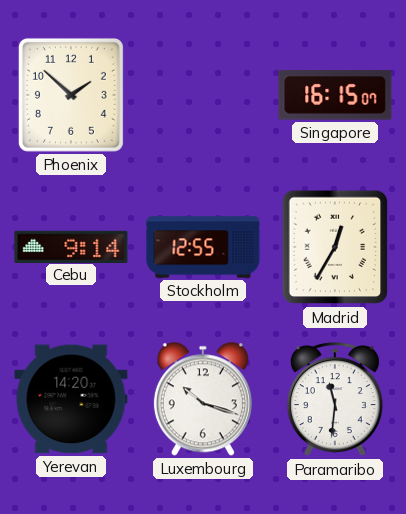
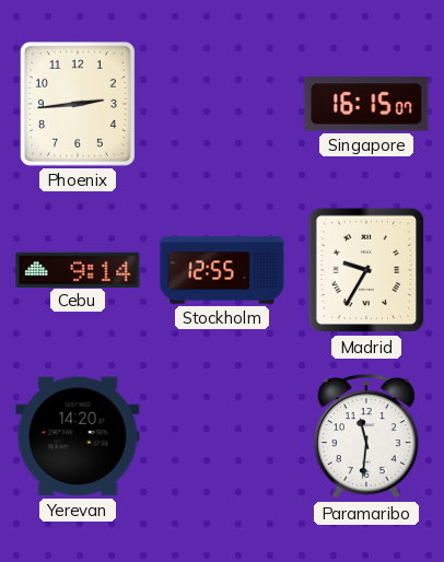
Phoenix: 1:52 -> 2:44
Madrid: 12:35 -> 9:35
Luxembourg: 10:18 -> none
